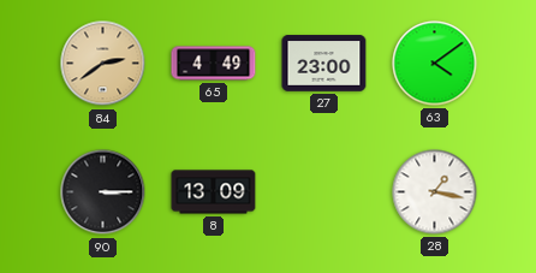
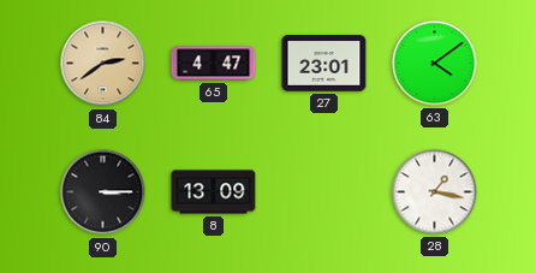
65: 4:49 -> 4:47
27: 23:00 -> 23:01
